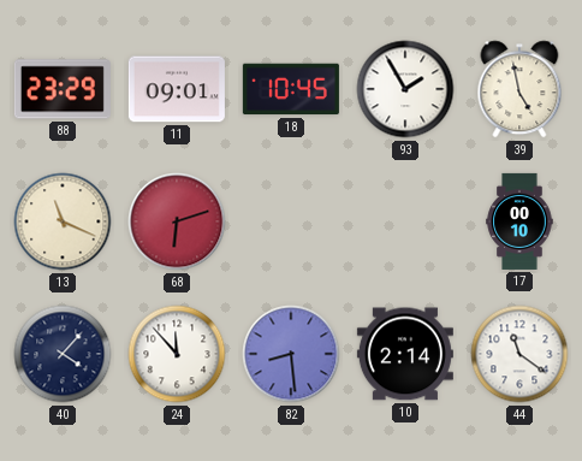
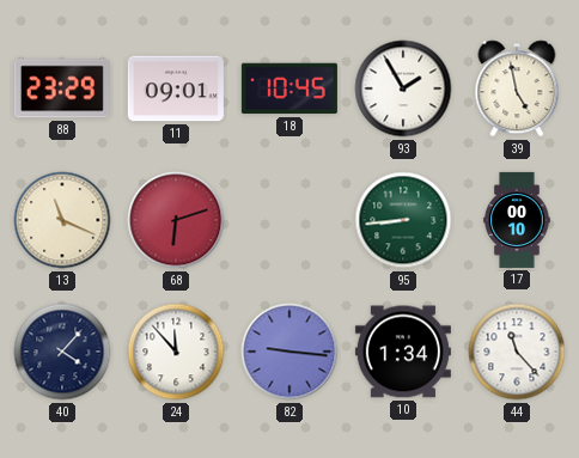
95: none -> 8:44
82: 8:29 -> 9:16
10: 2:14 -> 1:34
44: 11:21 -> 11:23
